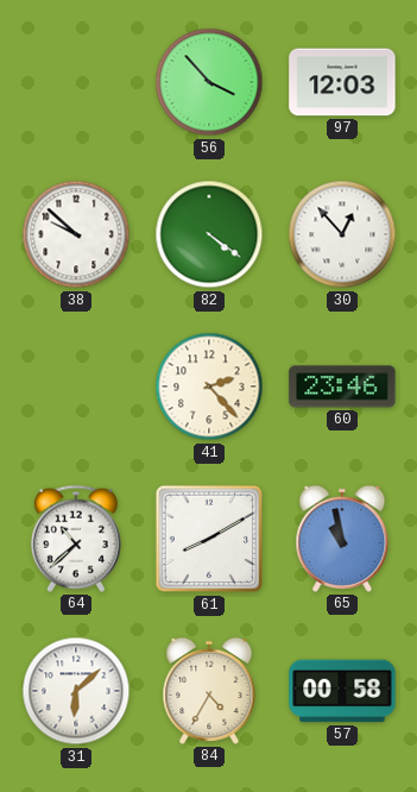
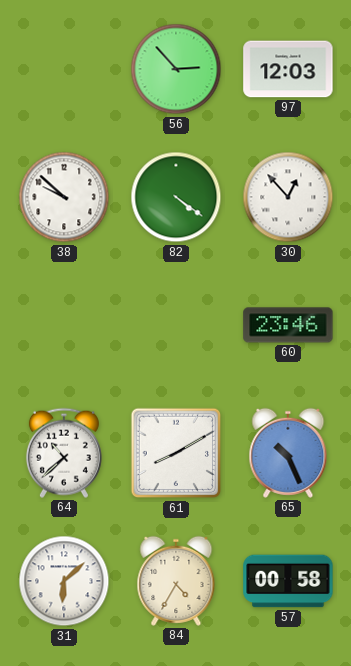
56: 3:53 -> 2:53
41: 2:23 -> none
65: 10:58 -> 10:26
